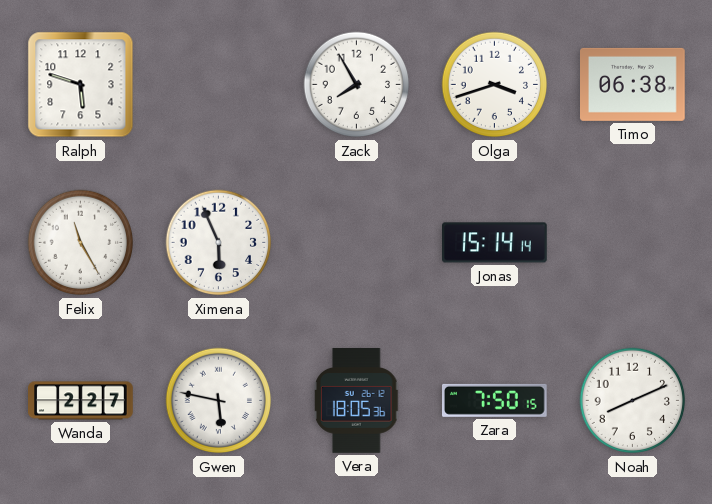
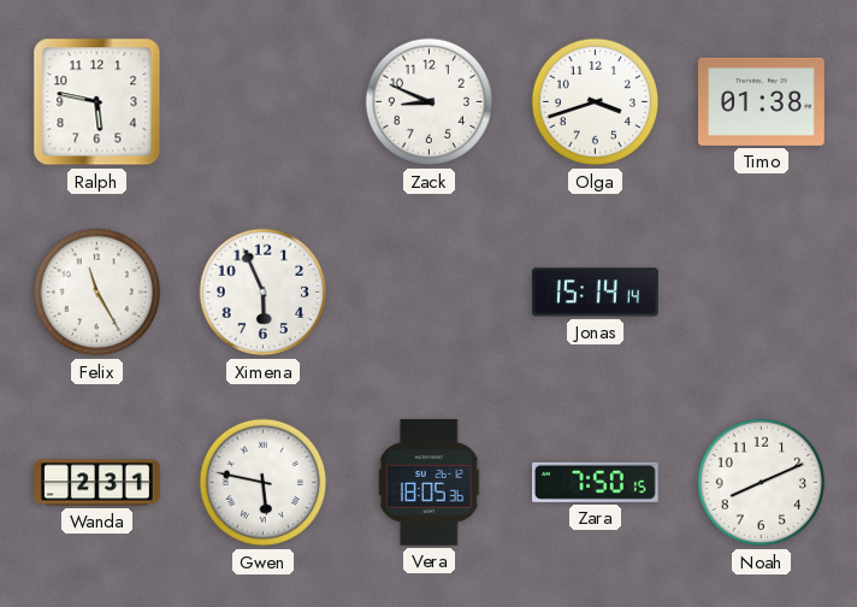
Ralph: 5:48 -> 5:47
Zack: 7:55 -> 8:49
Timo: 06:38 -> 01:38
Wanda: 2:27 -> 2:31
